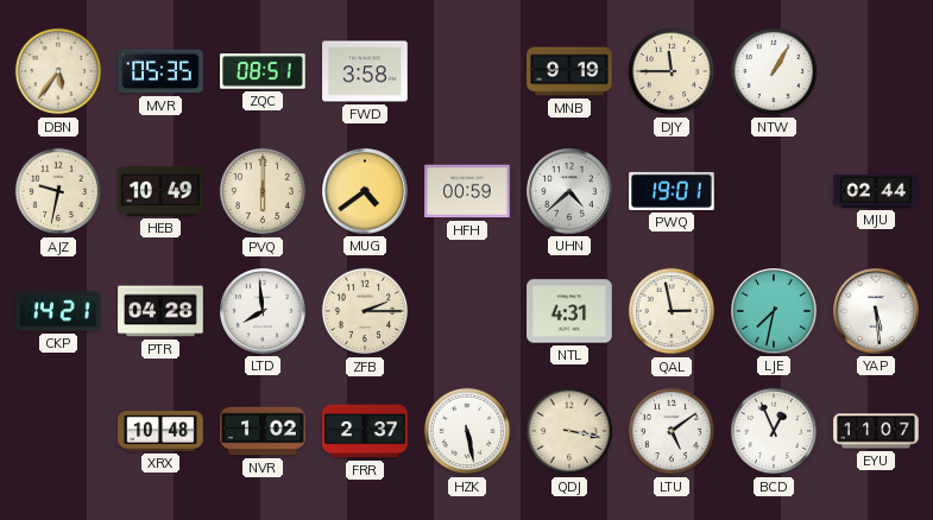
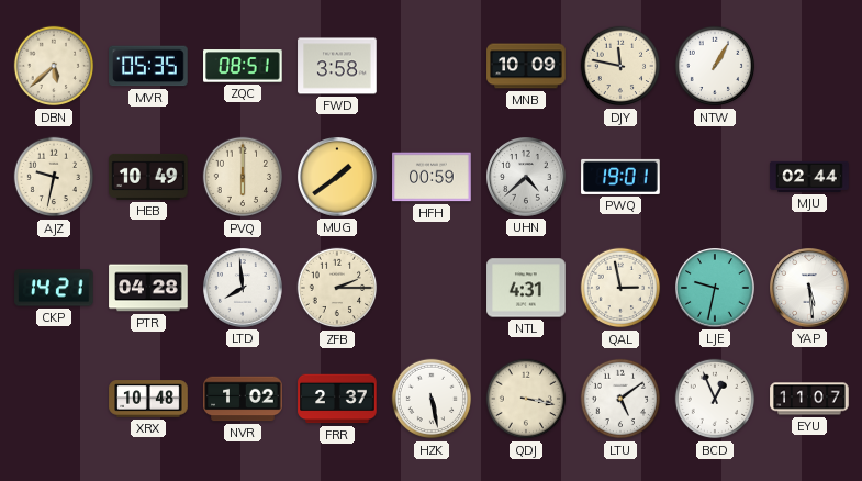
DBN: 5:36 -> 5:38
MNB: 9:19 -> 10:09
DJY: 11:45 -> 11:47
MUG: 4:39 -> 1:39
LJE: 7:32 -> 9:32
